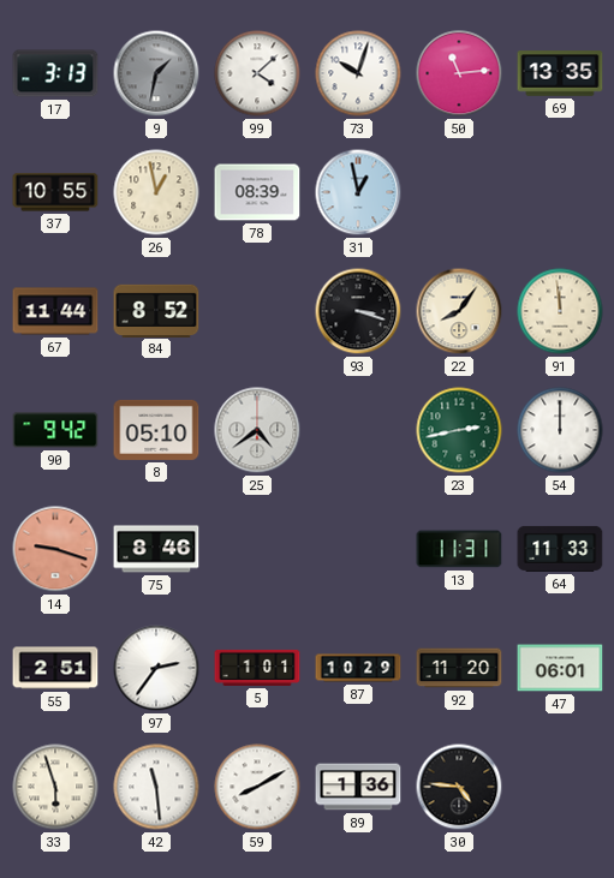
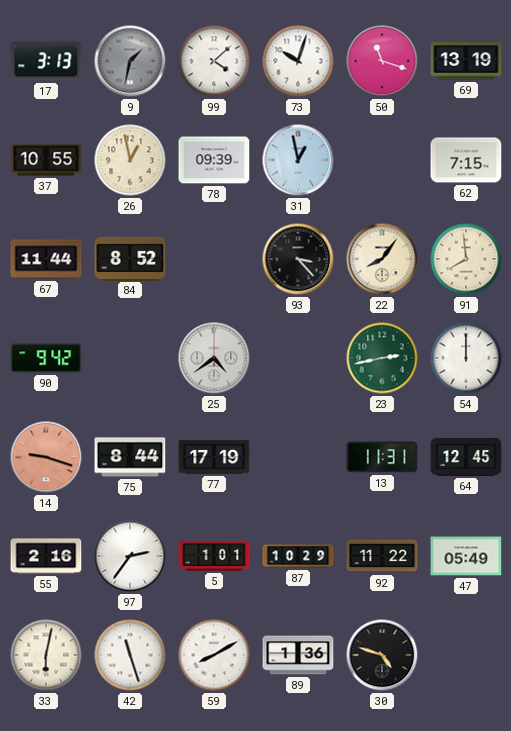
50: 11:14 -> 11:18
69: 13:35 -> 13:19
78: 08:39 -> 09:39
62: none -> 7:15
93: 3:18 -> 3:23
91: 11:59 -> 7:59
8: 05:10 -> none
75: 8:46 -> 8:44
77: none -> 17:19
64: 11:33 -> 12:45
55: 2:51 -> 2:16
92: 11:20 -> 11:22
47: 06:01 -> 05:49
33: 5:57 -> 6:02
42: 11:29 -> 11:27
30: 4:46 -> 4:48
